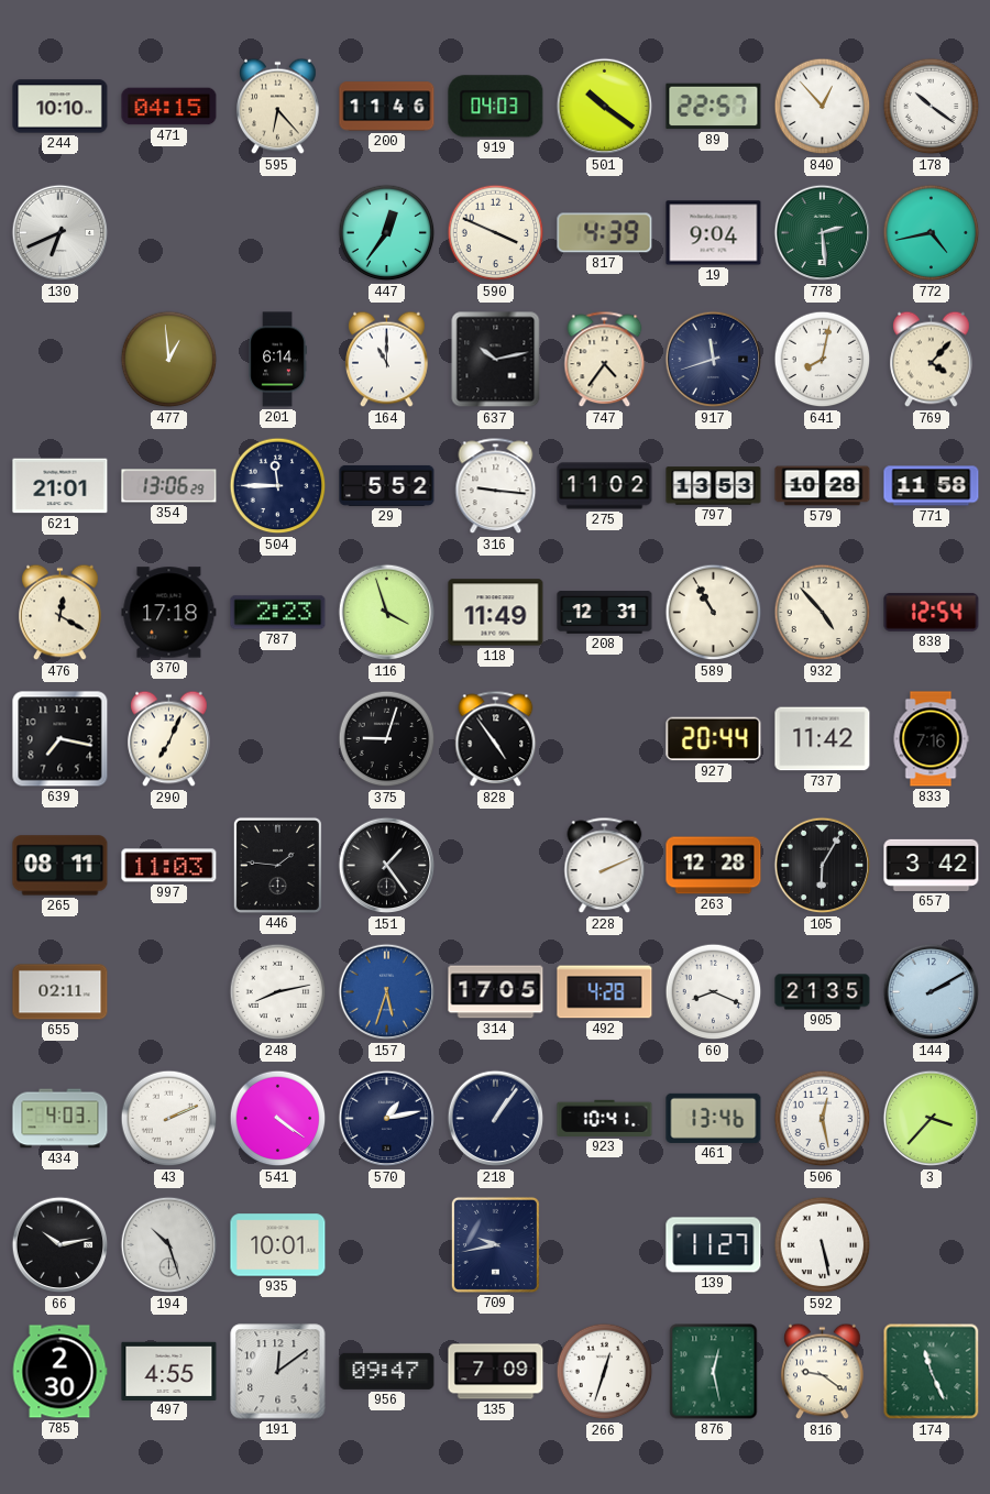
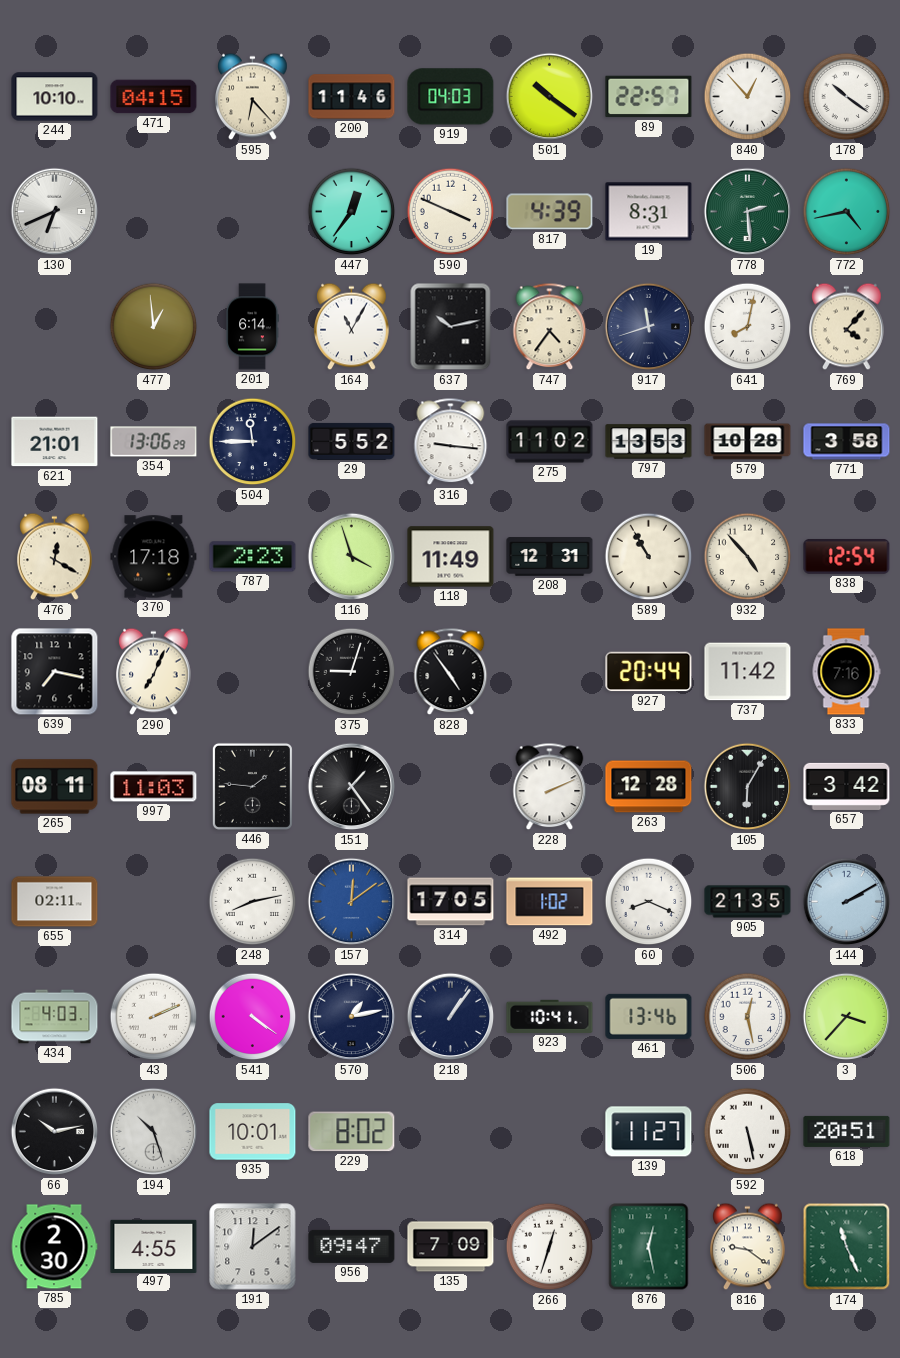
19: 9:04 -> 8:31
164: 11:00 -> 11:05
771: 11:58 -> 3:58
157: 5:33 -> 12:09
492: 4:28 -> 1:02
229: none -> 8:02
709: 9:43 -> none
618: none -> 20:51
